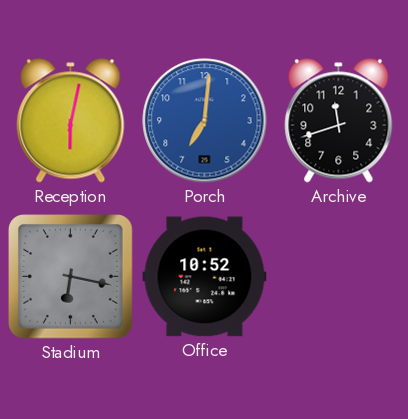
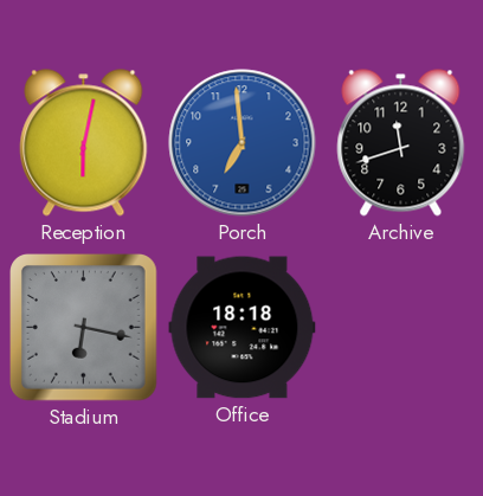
Porch: 7:01 -> 6:59
Office: 10:52 -> 18:18
